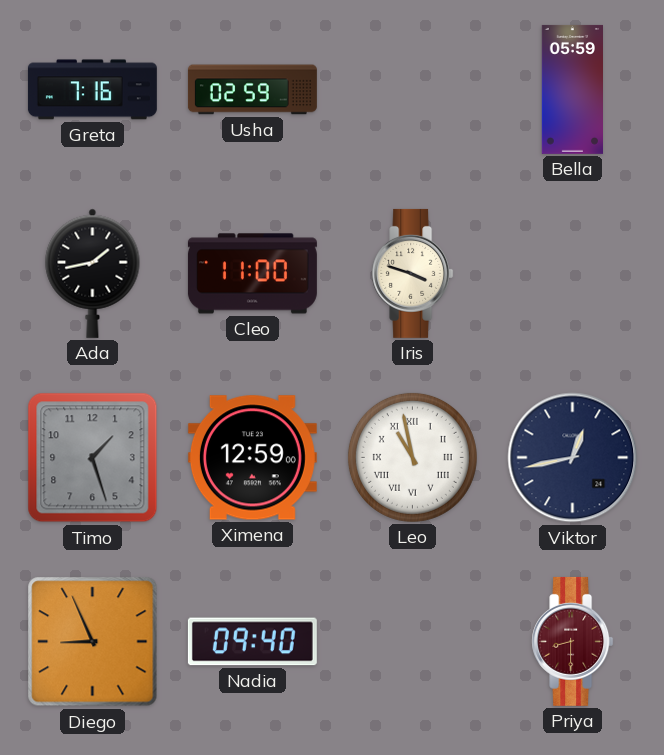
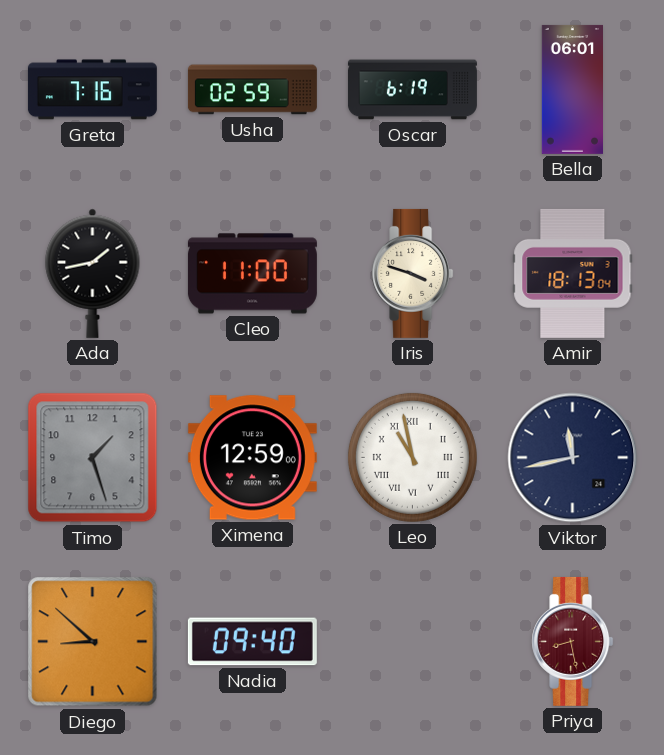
Oscar: none -> 6:19
Bella: 05:59 -> 06:01
Amir: none -> 18:13
Viktor: 12:43 -> 11:43
Diego: 8:56 -> 8:52
Priya: 8:30 -> 8:28
